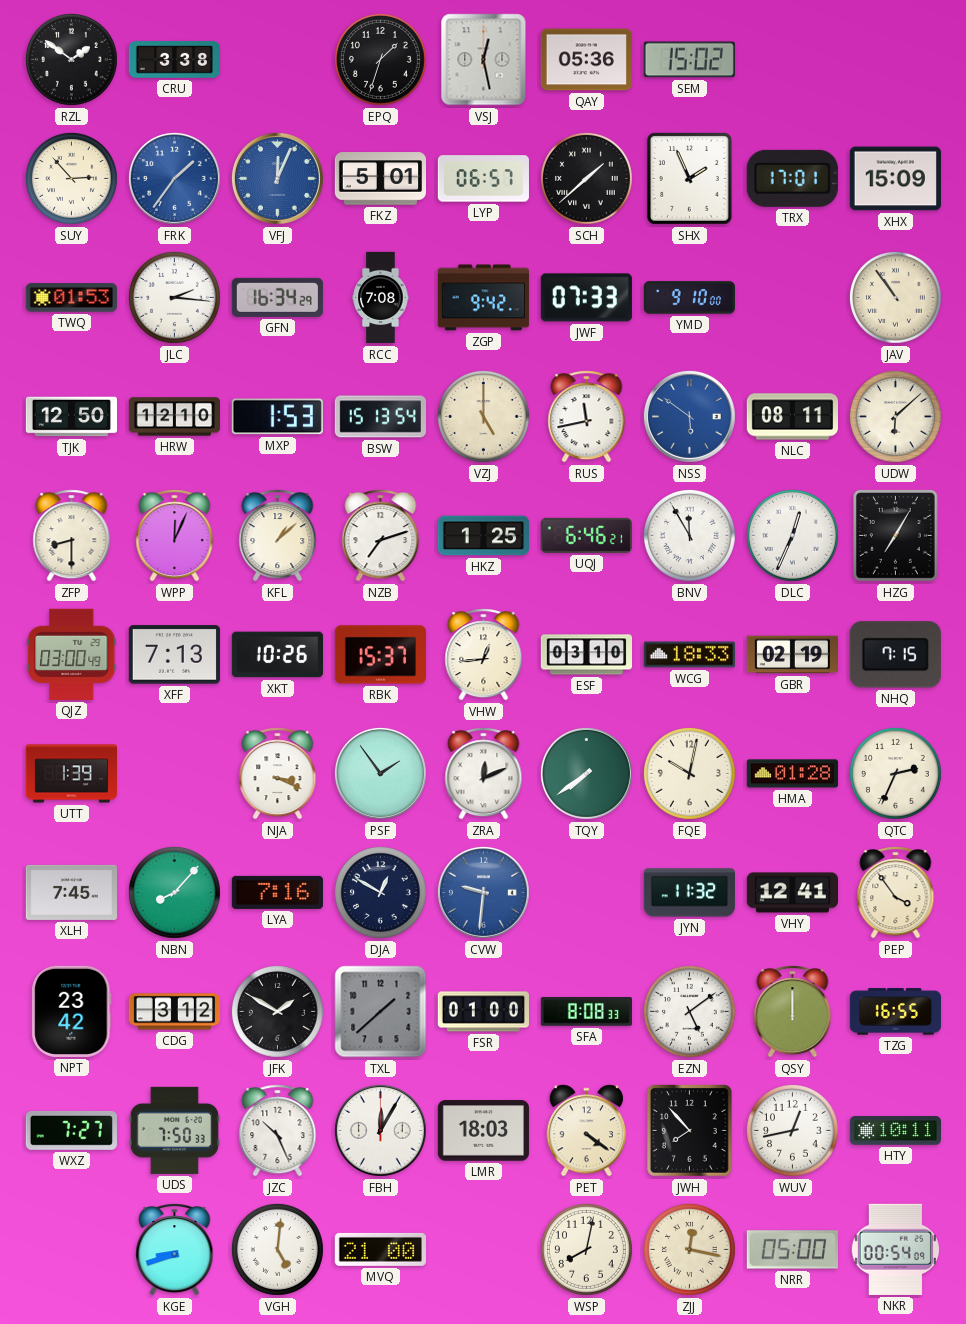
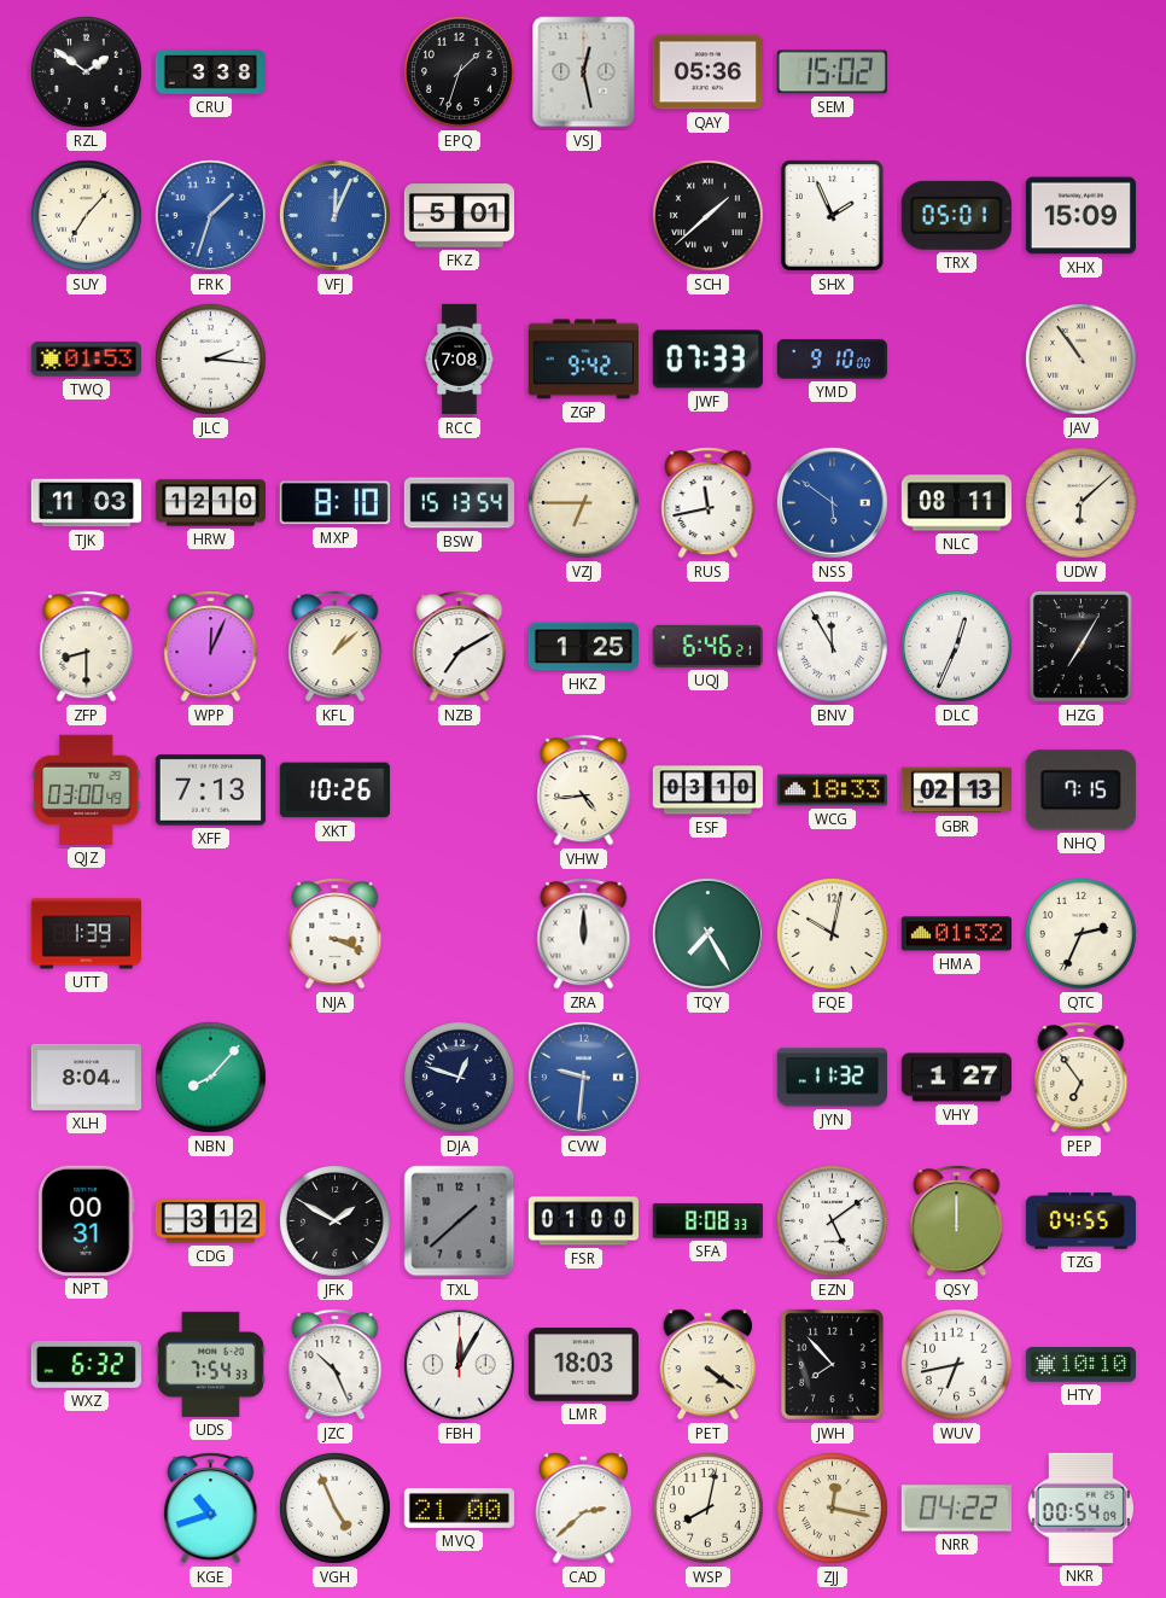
SUY: 2:53 -> 7:07
FRK: 1:36 -> 1:33
LYP: 06:57 -> none
TRX: 17:01 -> 05:01
GFN: 16:34 -> none
TJK: 12:50 -> 11:03
MXP: 1:53 -> 8:10
VZJ: 5:00 -> 6:45
NZB: 7:12 -> 7:10
RBK: 15:37 -> none
VHW: 12:44 -> 4:44
GBR: 02:19 -> 02:13
PSF: 1:54 -> none
ZRA: 12:11 -> 12:00
TQY: 7:39 -> 7:25
HMA: 01:28 -> 01:32
XLH: 7:45 -> 8:04
LYA: 7:16 -> none
DJA: 12:50 -> 12:48
VHY: 12:41 -> 1:27
PEP: 3:54 -> 6:54
NPT: 23:42 -> 00:31
TZG: 16:55 -> 04:55
WXZ: 7:27 -> 6:32
UDS: 7:50 -> 7:54
WUV: 12:43 -> 6:43
HTY: 10:11 -> 10:10
KGE: 8:42 -> 10:42
VGH: 5:01 -> 4:56
CAD: none -> 2:38
NRR: 05:00 -> 04:22
